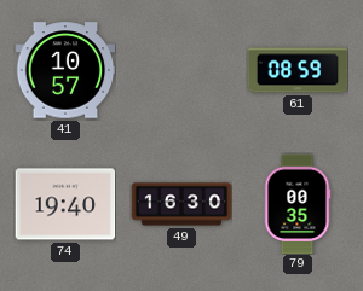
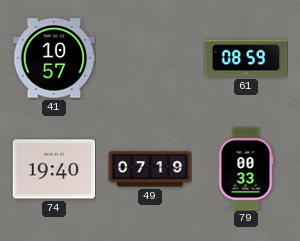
49: 16:30 -> 07:19
79: 00:35 -> 00:33
